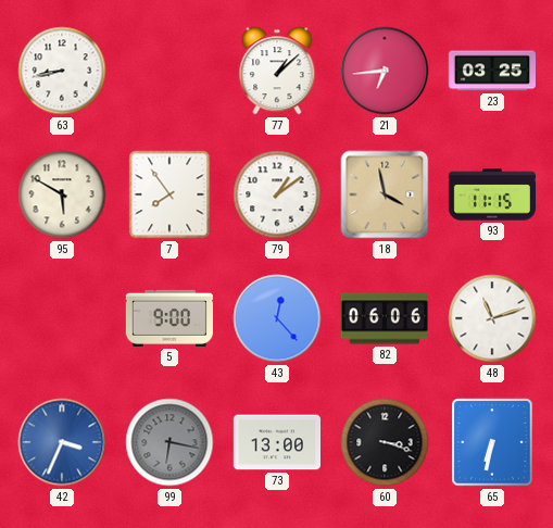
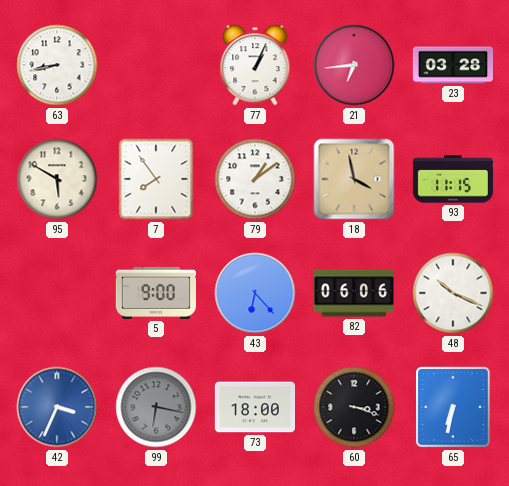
77: 1:08 -> 1:04
23: 03:25 -> 03:28
43: 12:23 -> 6:23
48: 11:12 -> 10:19
73: 13:00 -> 18:00
